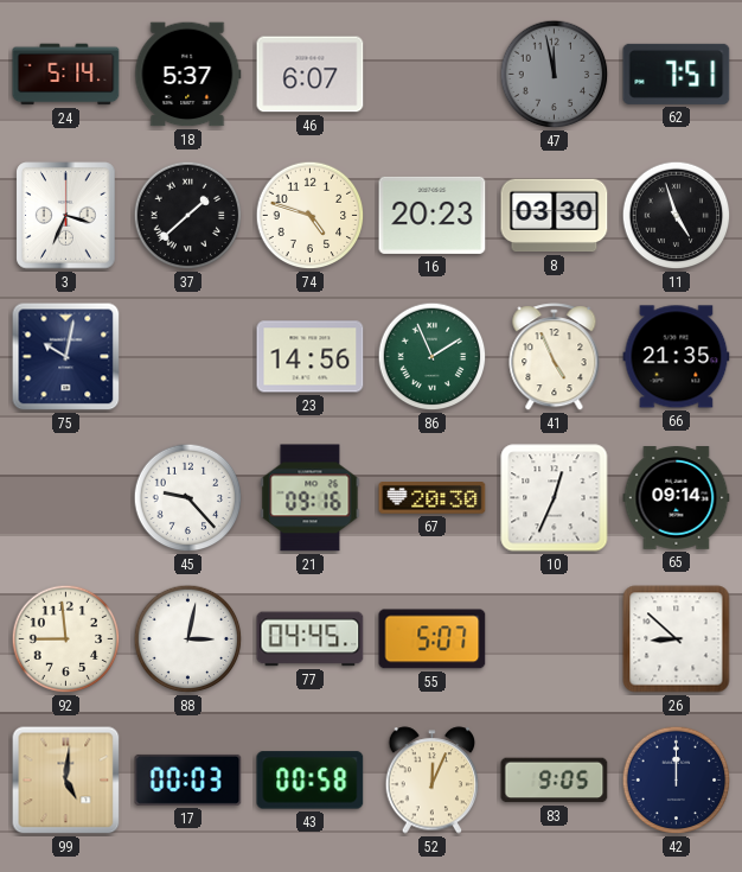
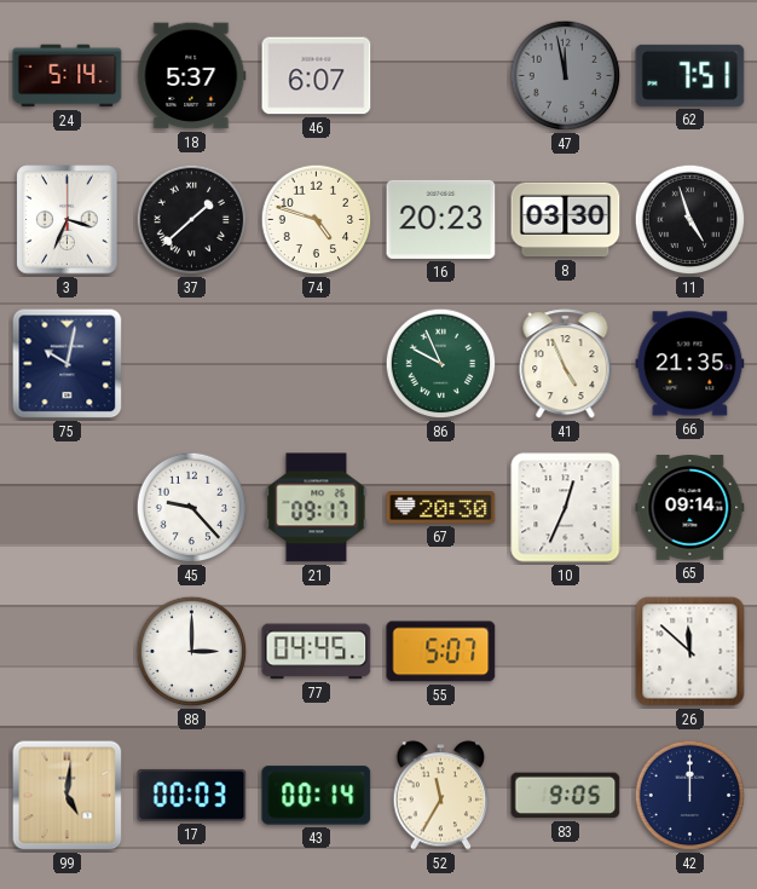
23: 14:56 -> none
86: 1:56 -> 9:56
21: 09:16 -> 09:17
92: 8:59 -> none
88: 3:02 -> 3:00
26: 8:52 -> 11:52
43: 00:58 -> 00:14
52: 12:04 -> 11:35
